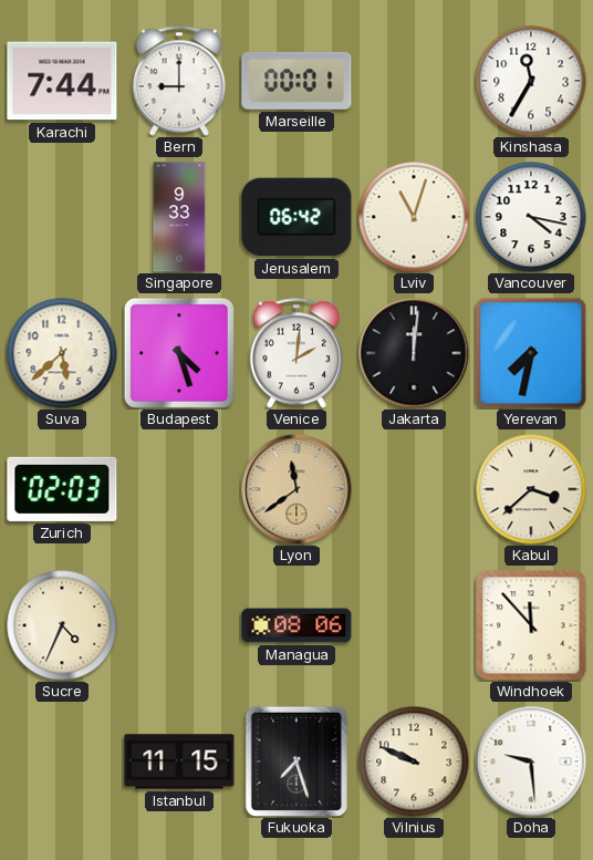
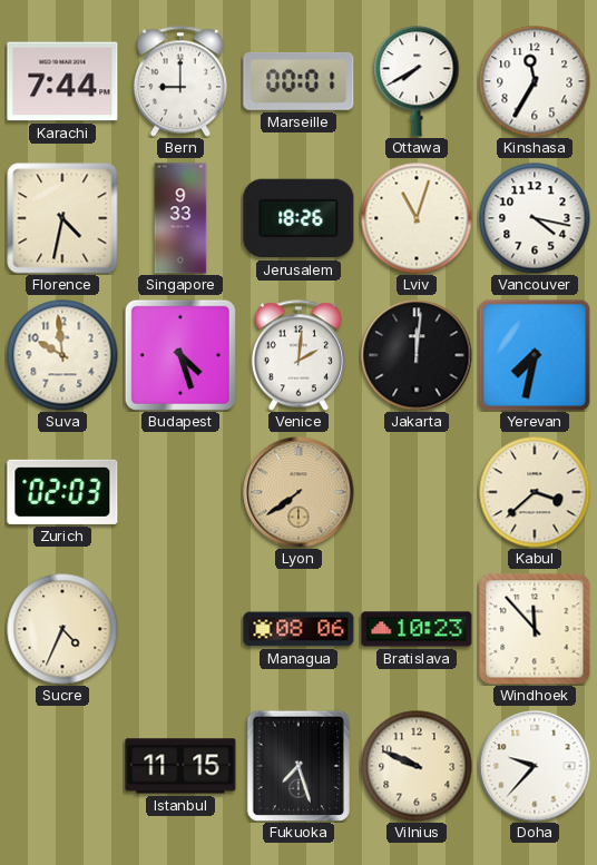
Ottawa: none -> 7:40
Florence: none -> 4:32
Jerusalem: 06:42 -> 18:26
Suva: 5:38 -> 9:59
Lyon: 11:39 -> 7:39
Bratislava: none -> 10:23
Doha: 9:29 -> 9:37
